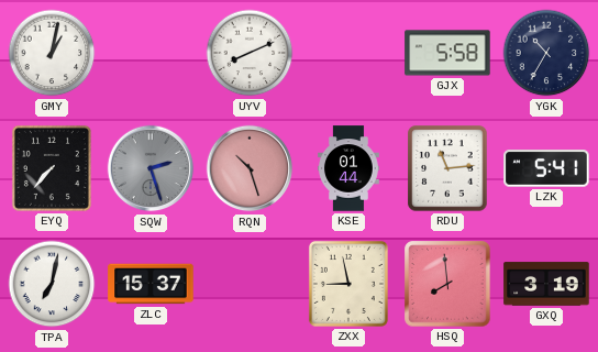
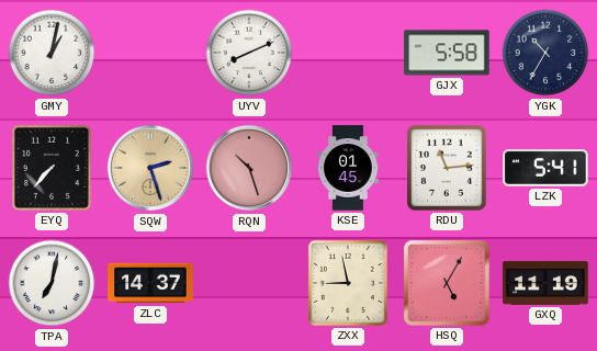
SQW dial: grey -> champagne
KSE: 01:44 -> 01:45
ZLC: 15:37 -> 14:37
HSQ: 7:59 -> 5:05
GXQ: 3:19 -> 11:19
